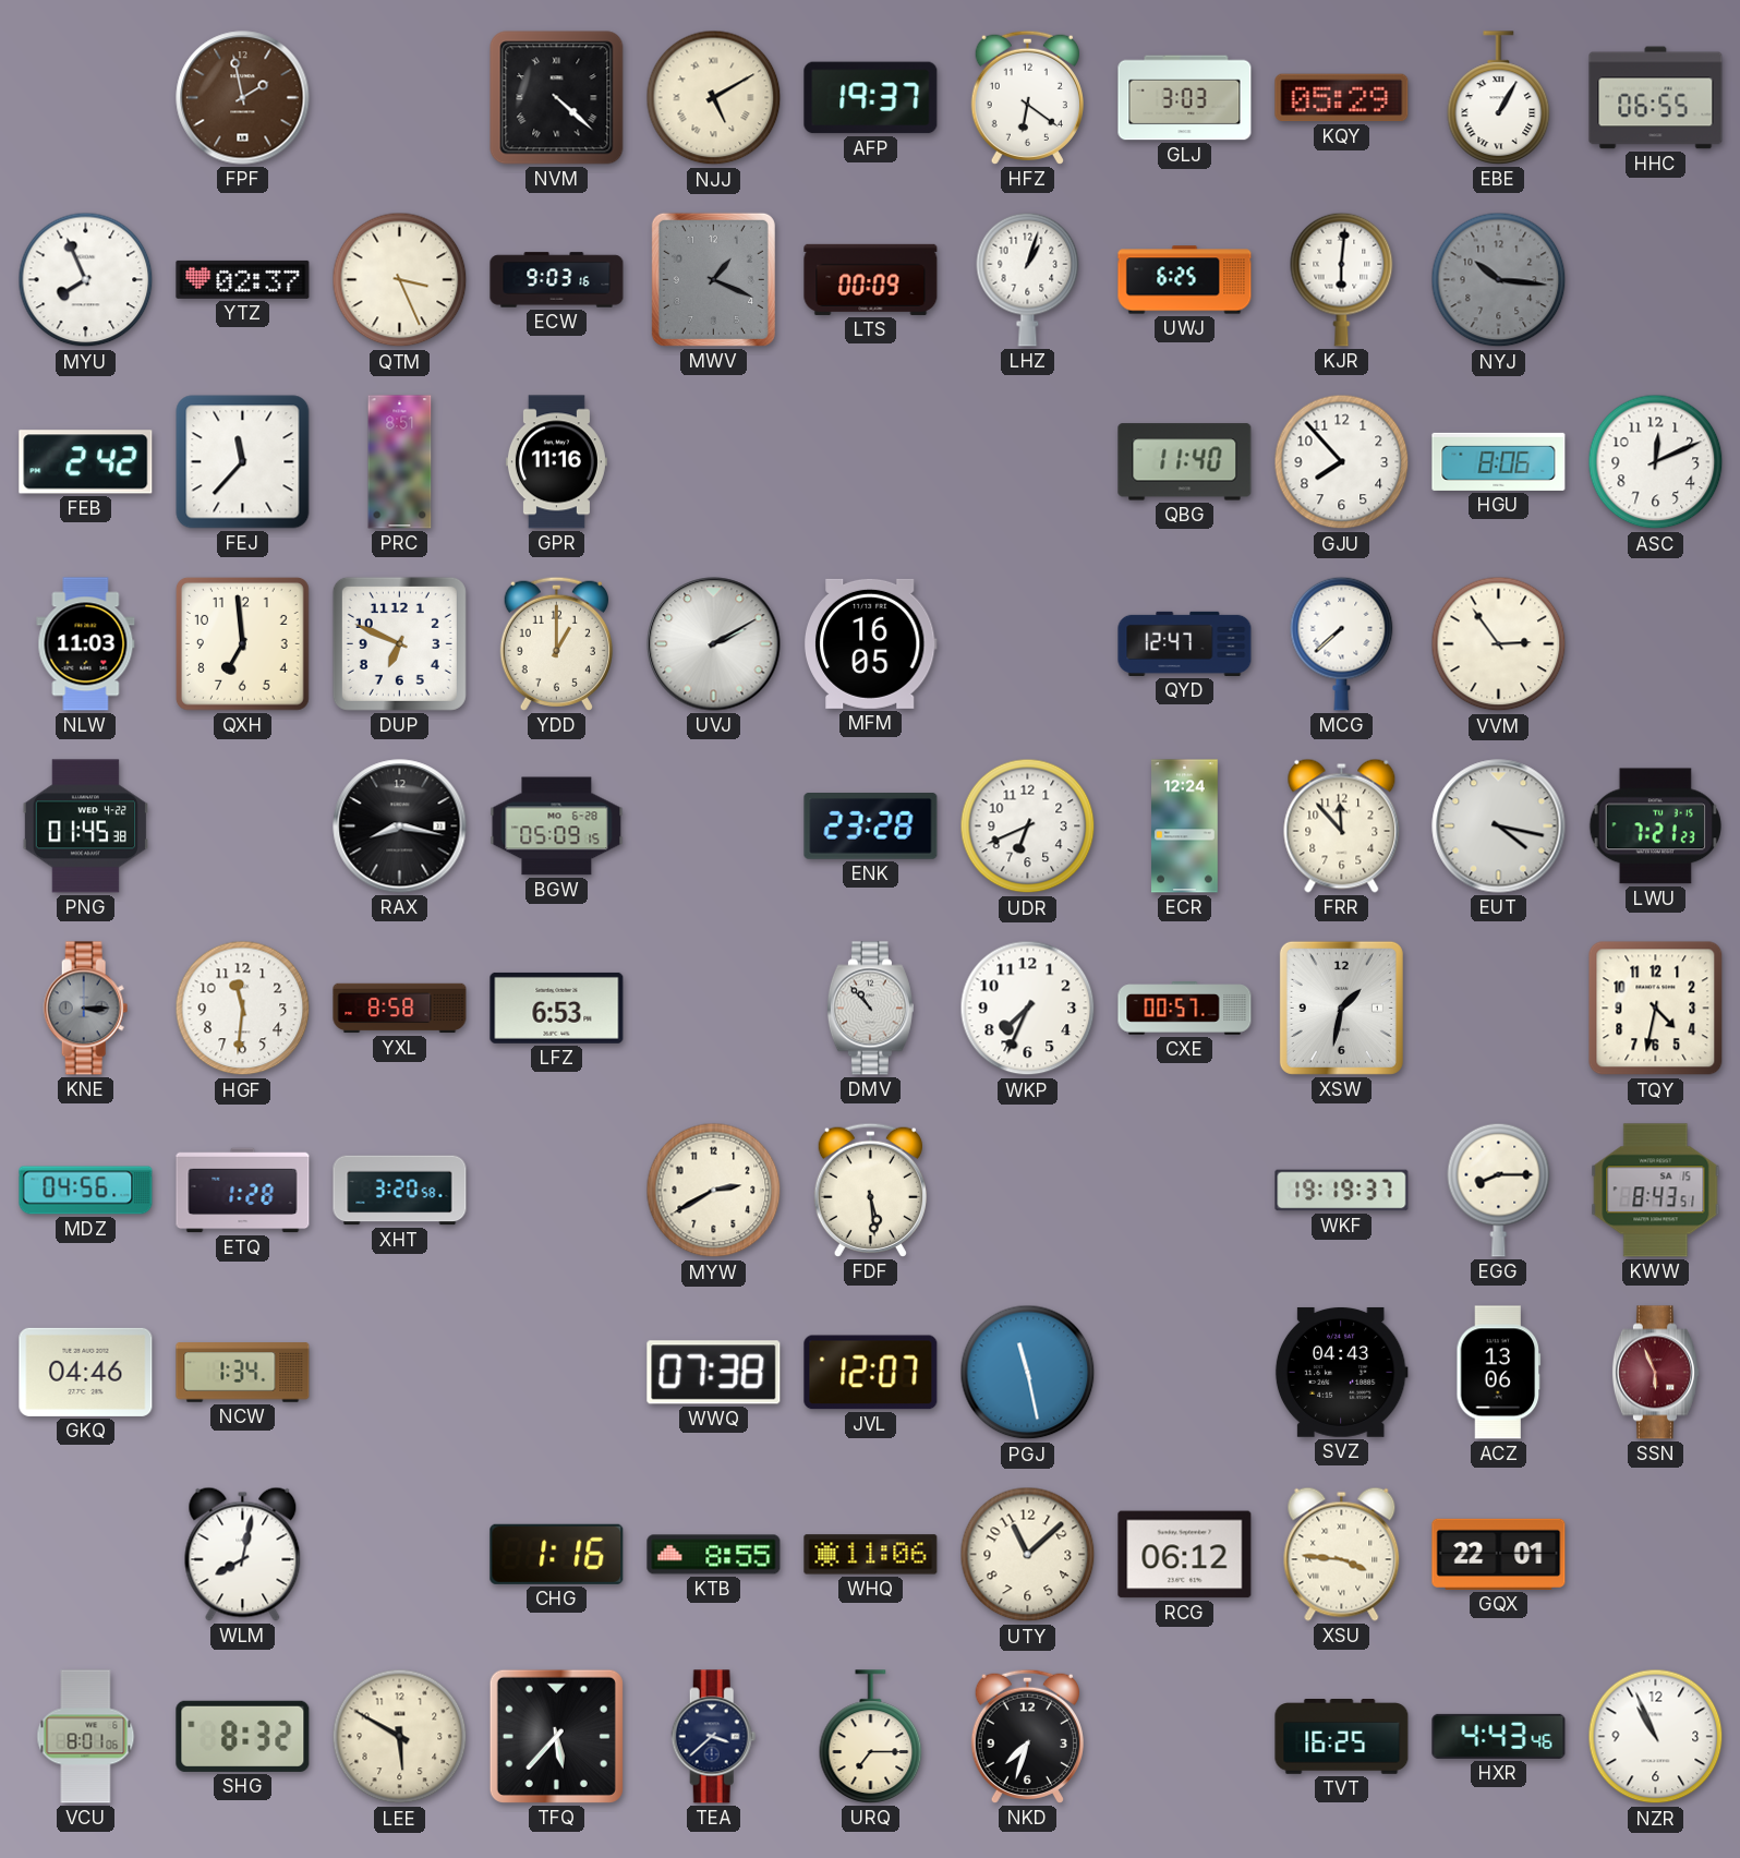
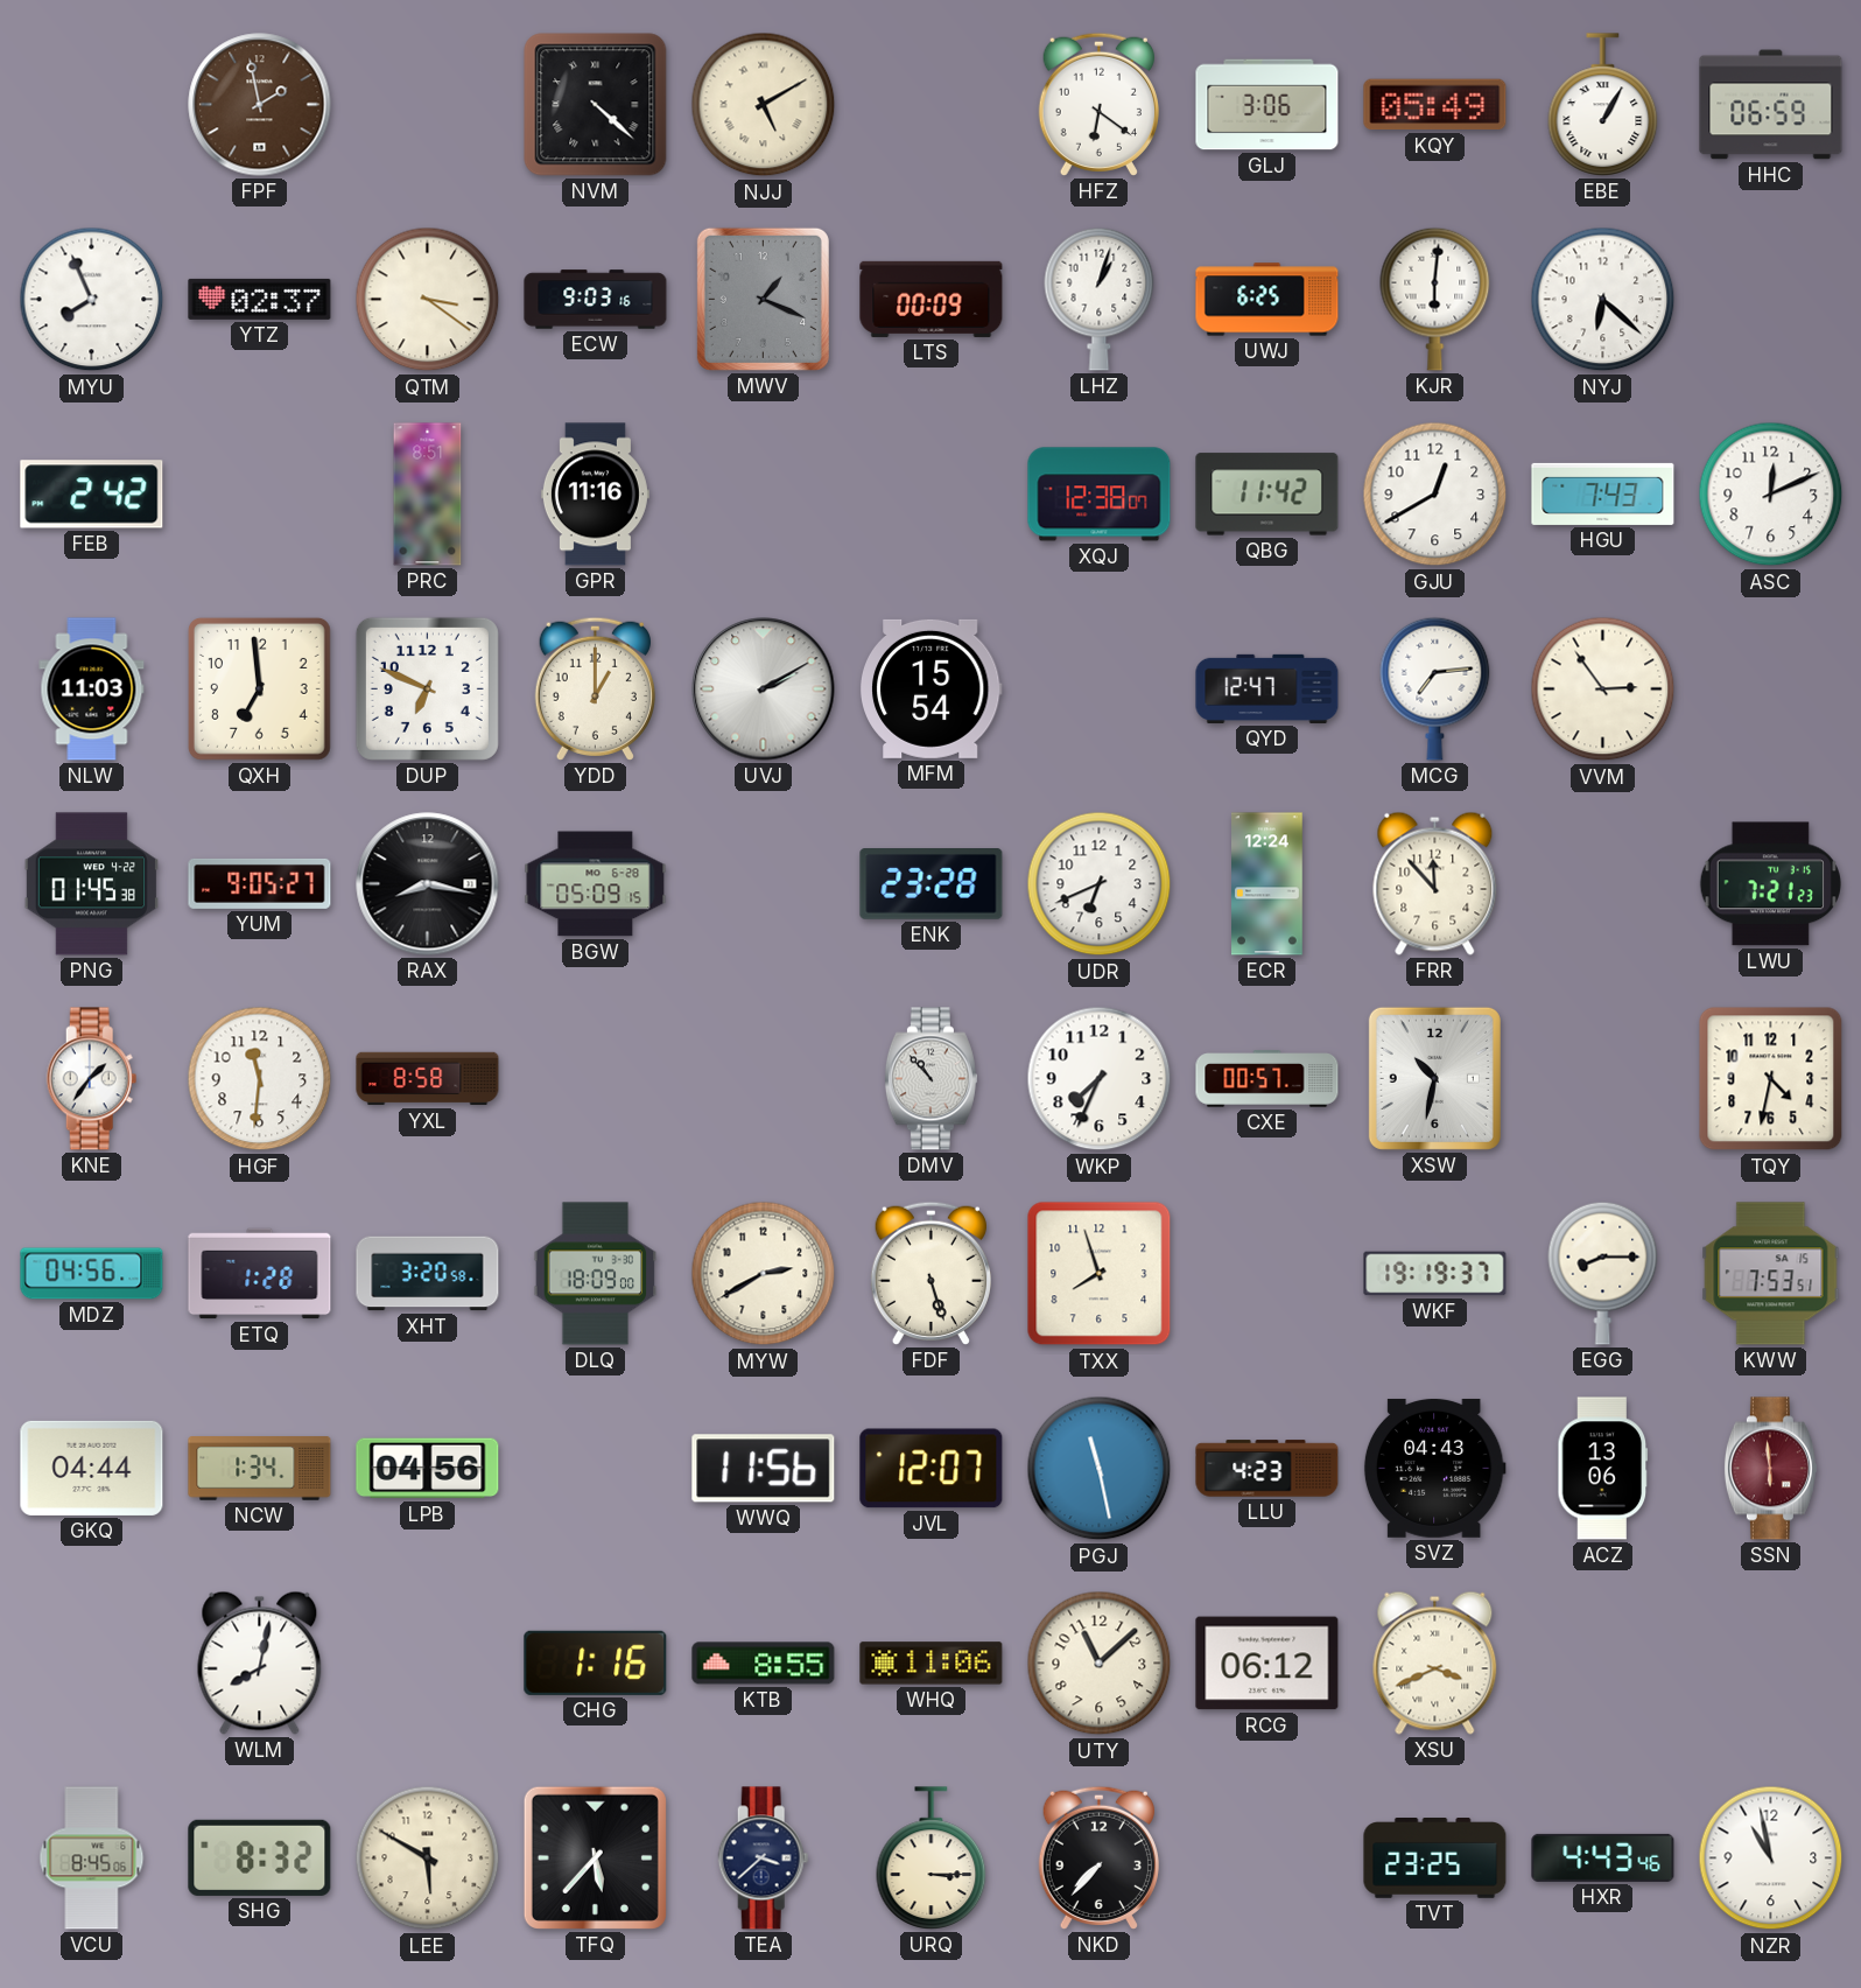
AFP: 19:37 -> none
GLJ: 3:03 -> 3:06
KQY: 05:29 -> 05:49
HHC: 06:55 -> 06:59
QTM: 3:26 -> 3:21
NYJ: 10:16 -> 6:22
NYJ dial: grey -> white
FEJ: 11:37 -> none
XQJ: none -> 12:38
QBG: 11:40 -> 11:42
GJU: 7:53 -> 12:40
HGU: 8:06 -> 7:43
MFM: 16:05 -> 15:54
MCG: 7:38 -> 7:14
YUM: none -> 9:05
EUT: 4:17 -> none
KNE: 3:15 -> 1:36
KNE dial: grey -> white
LFZ: 6:53 -> none
XSW: 1:32 -> 10:32
DLQ: none -> 18:09
FDF: 5:29 -> 5:27
TXX: none -> 7:57
KWW: 8:43 -> 7:53
GKQ: 04:46 -> 04:44
LPB: none -> 04:56
WWQ: 07:38 -> 11:56
LLU: none -> 4:23
SSN: 5:56 -> 5:59
XSU: 3:46 -> 3:41
GQX: 22:01 -> none
VCU: 8:01 -> 8:45
URQ: 7:15 -> 3:15
NKD: 7:33 -> 7:37
TVT: 16:25 -> 23:25
NZR: 10:56 -> 10:58
